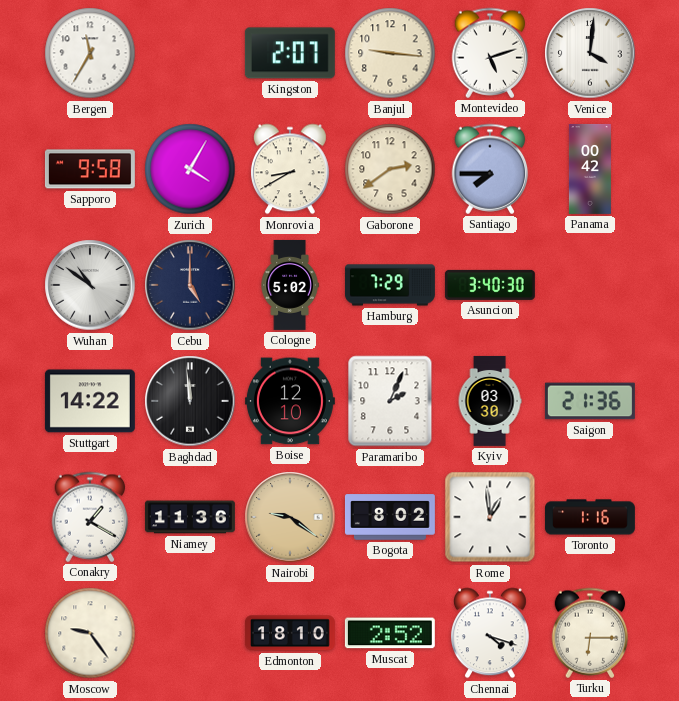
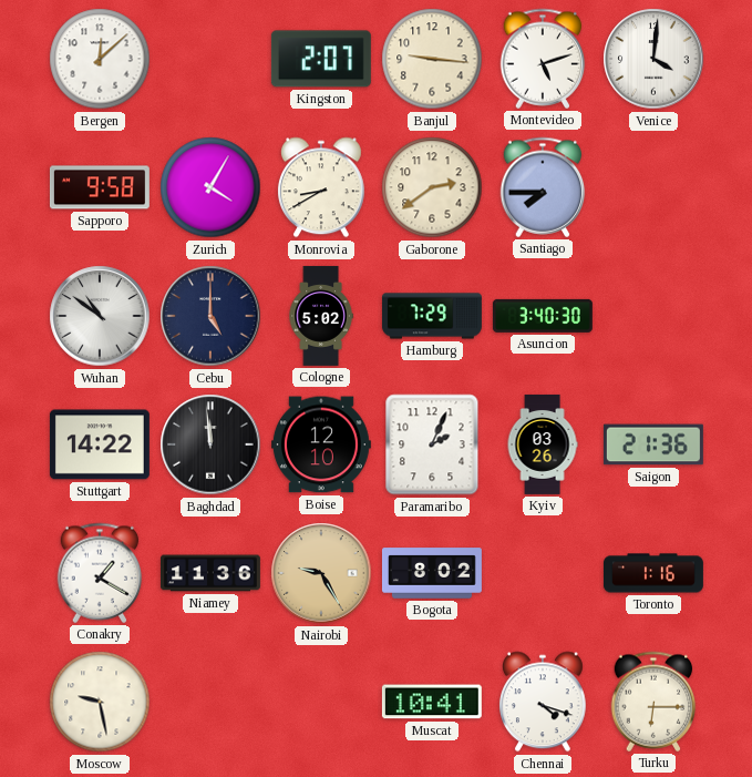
Bergen: 11:35 -> 12:08
Panama: 00:42 -> none
Kyiv: 03:30 -> 03:26
Nairobi: 9:21 -> 9:25
Rome: 12:59 -> none
Moscow: 9:24 -> 9:28
Edmonton: 18:10 -> none
Muscat: 2:52 -> 10:41
